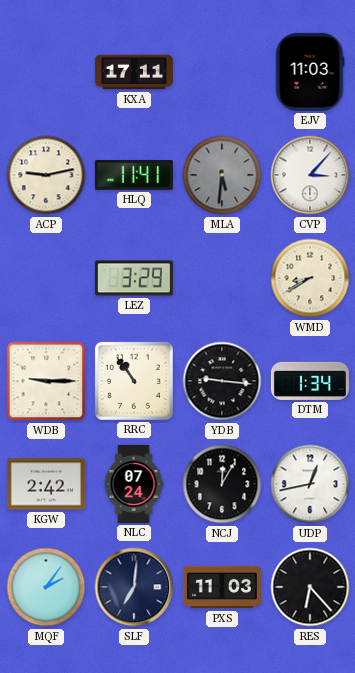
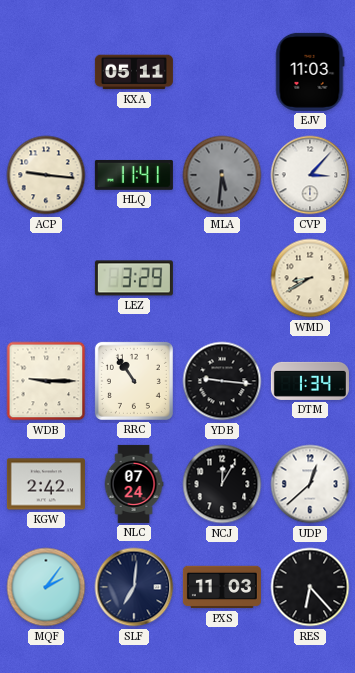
KXA: 17:11 -> 05:11
ACP: 9:13 -> 9:16
UDP: 12:43 -> 12:38
